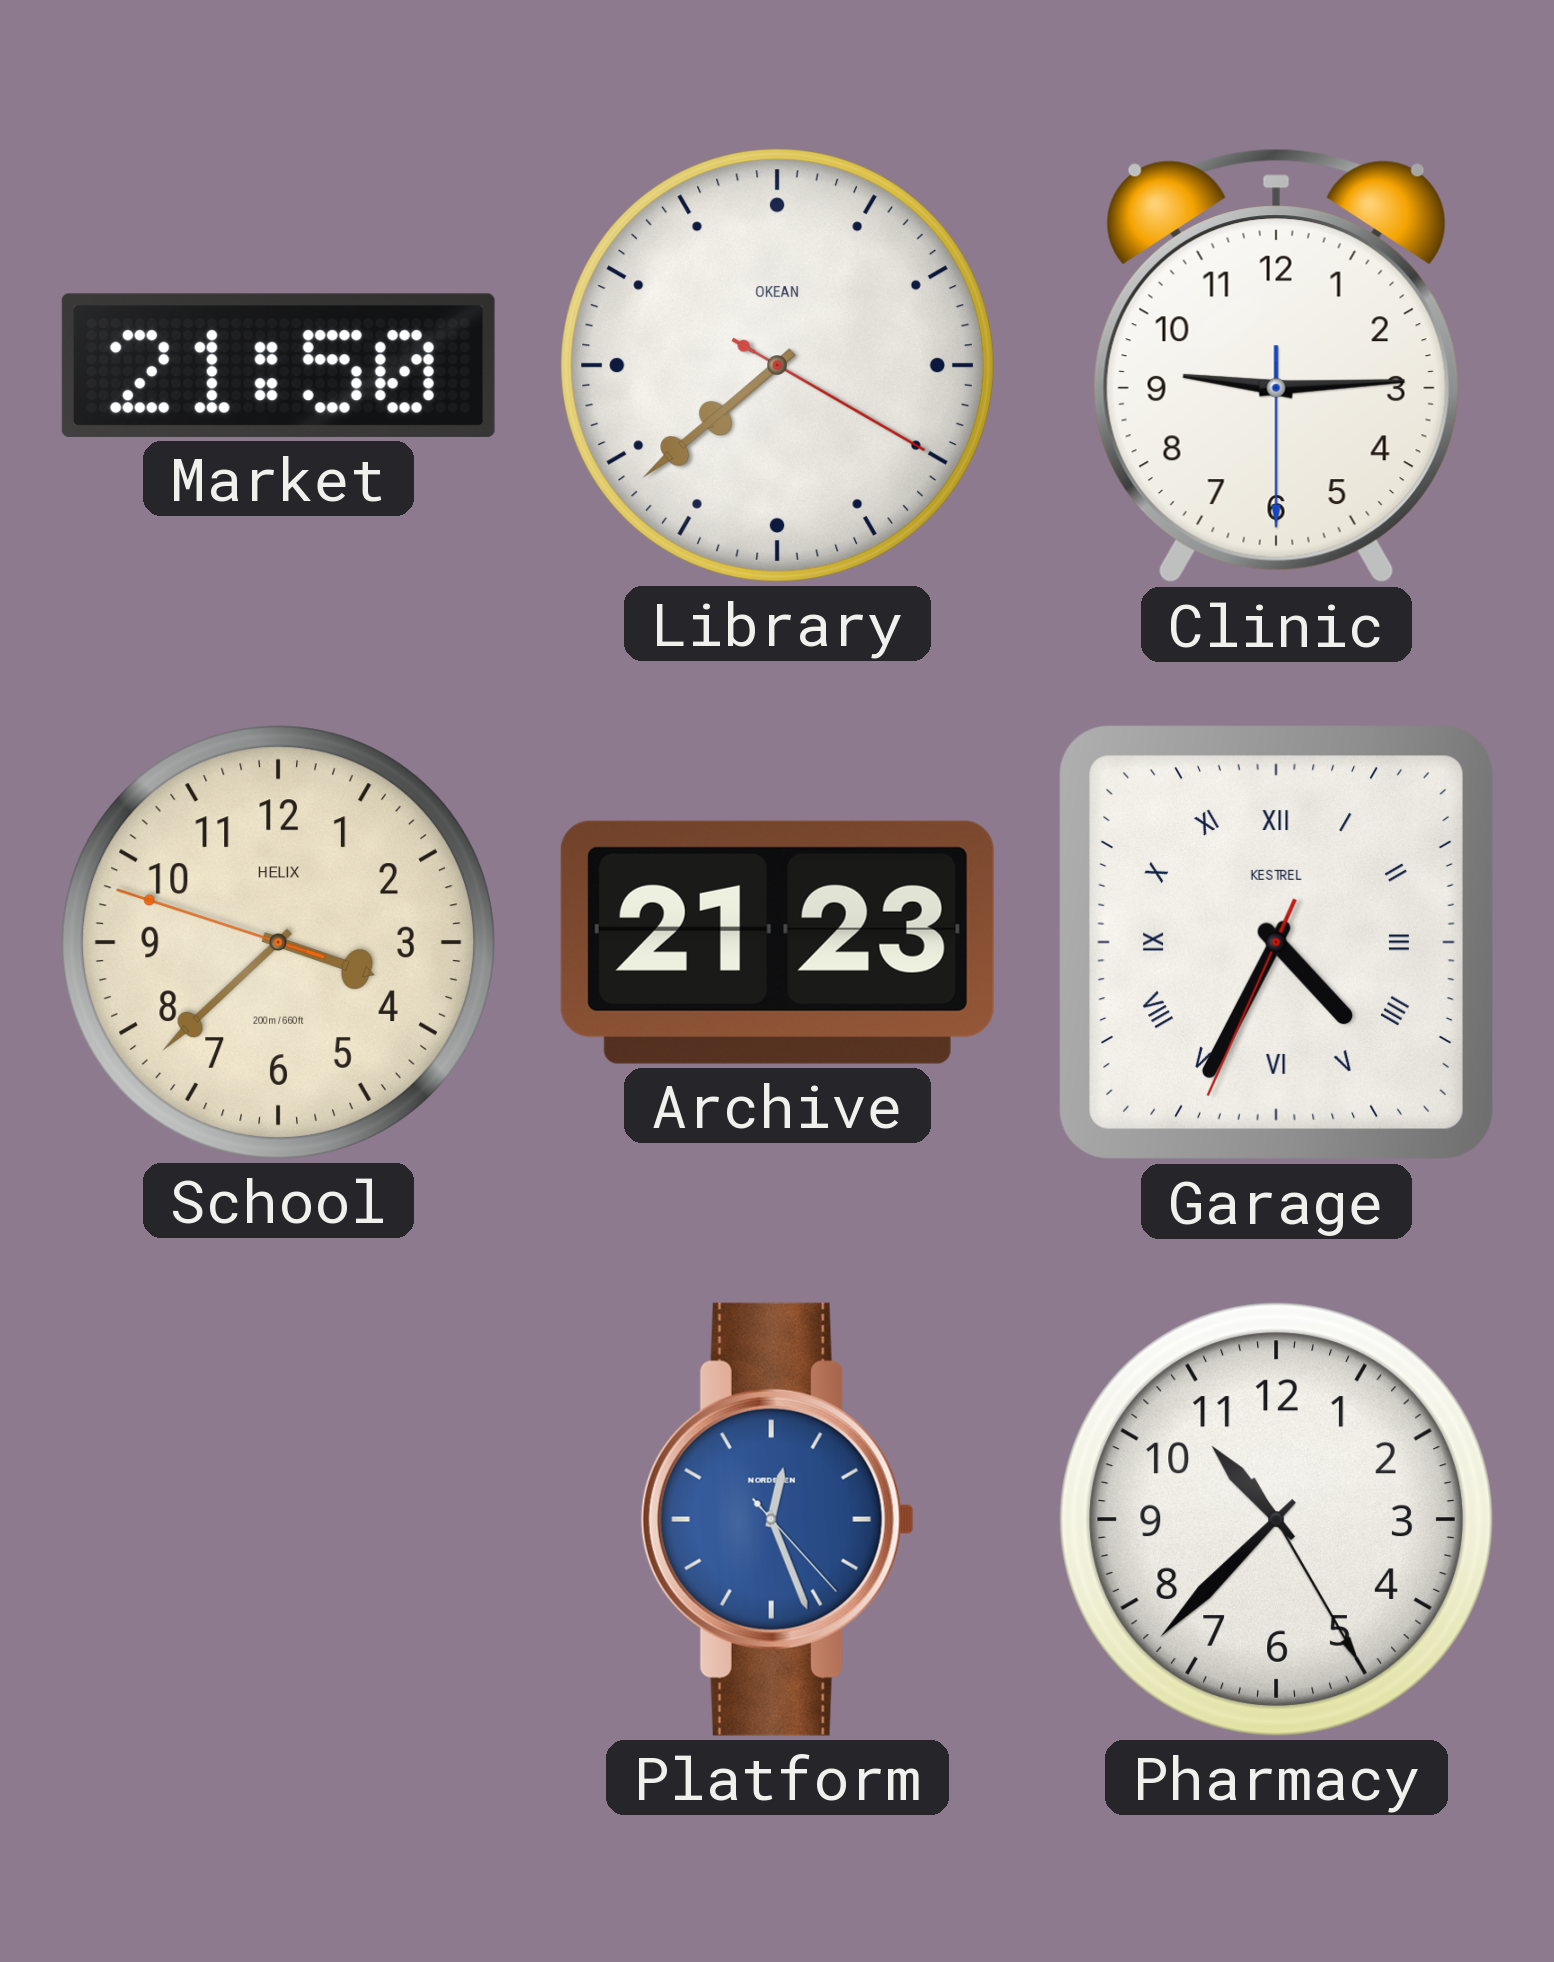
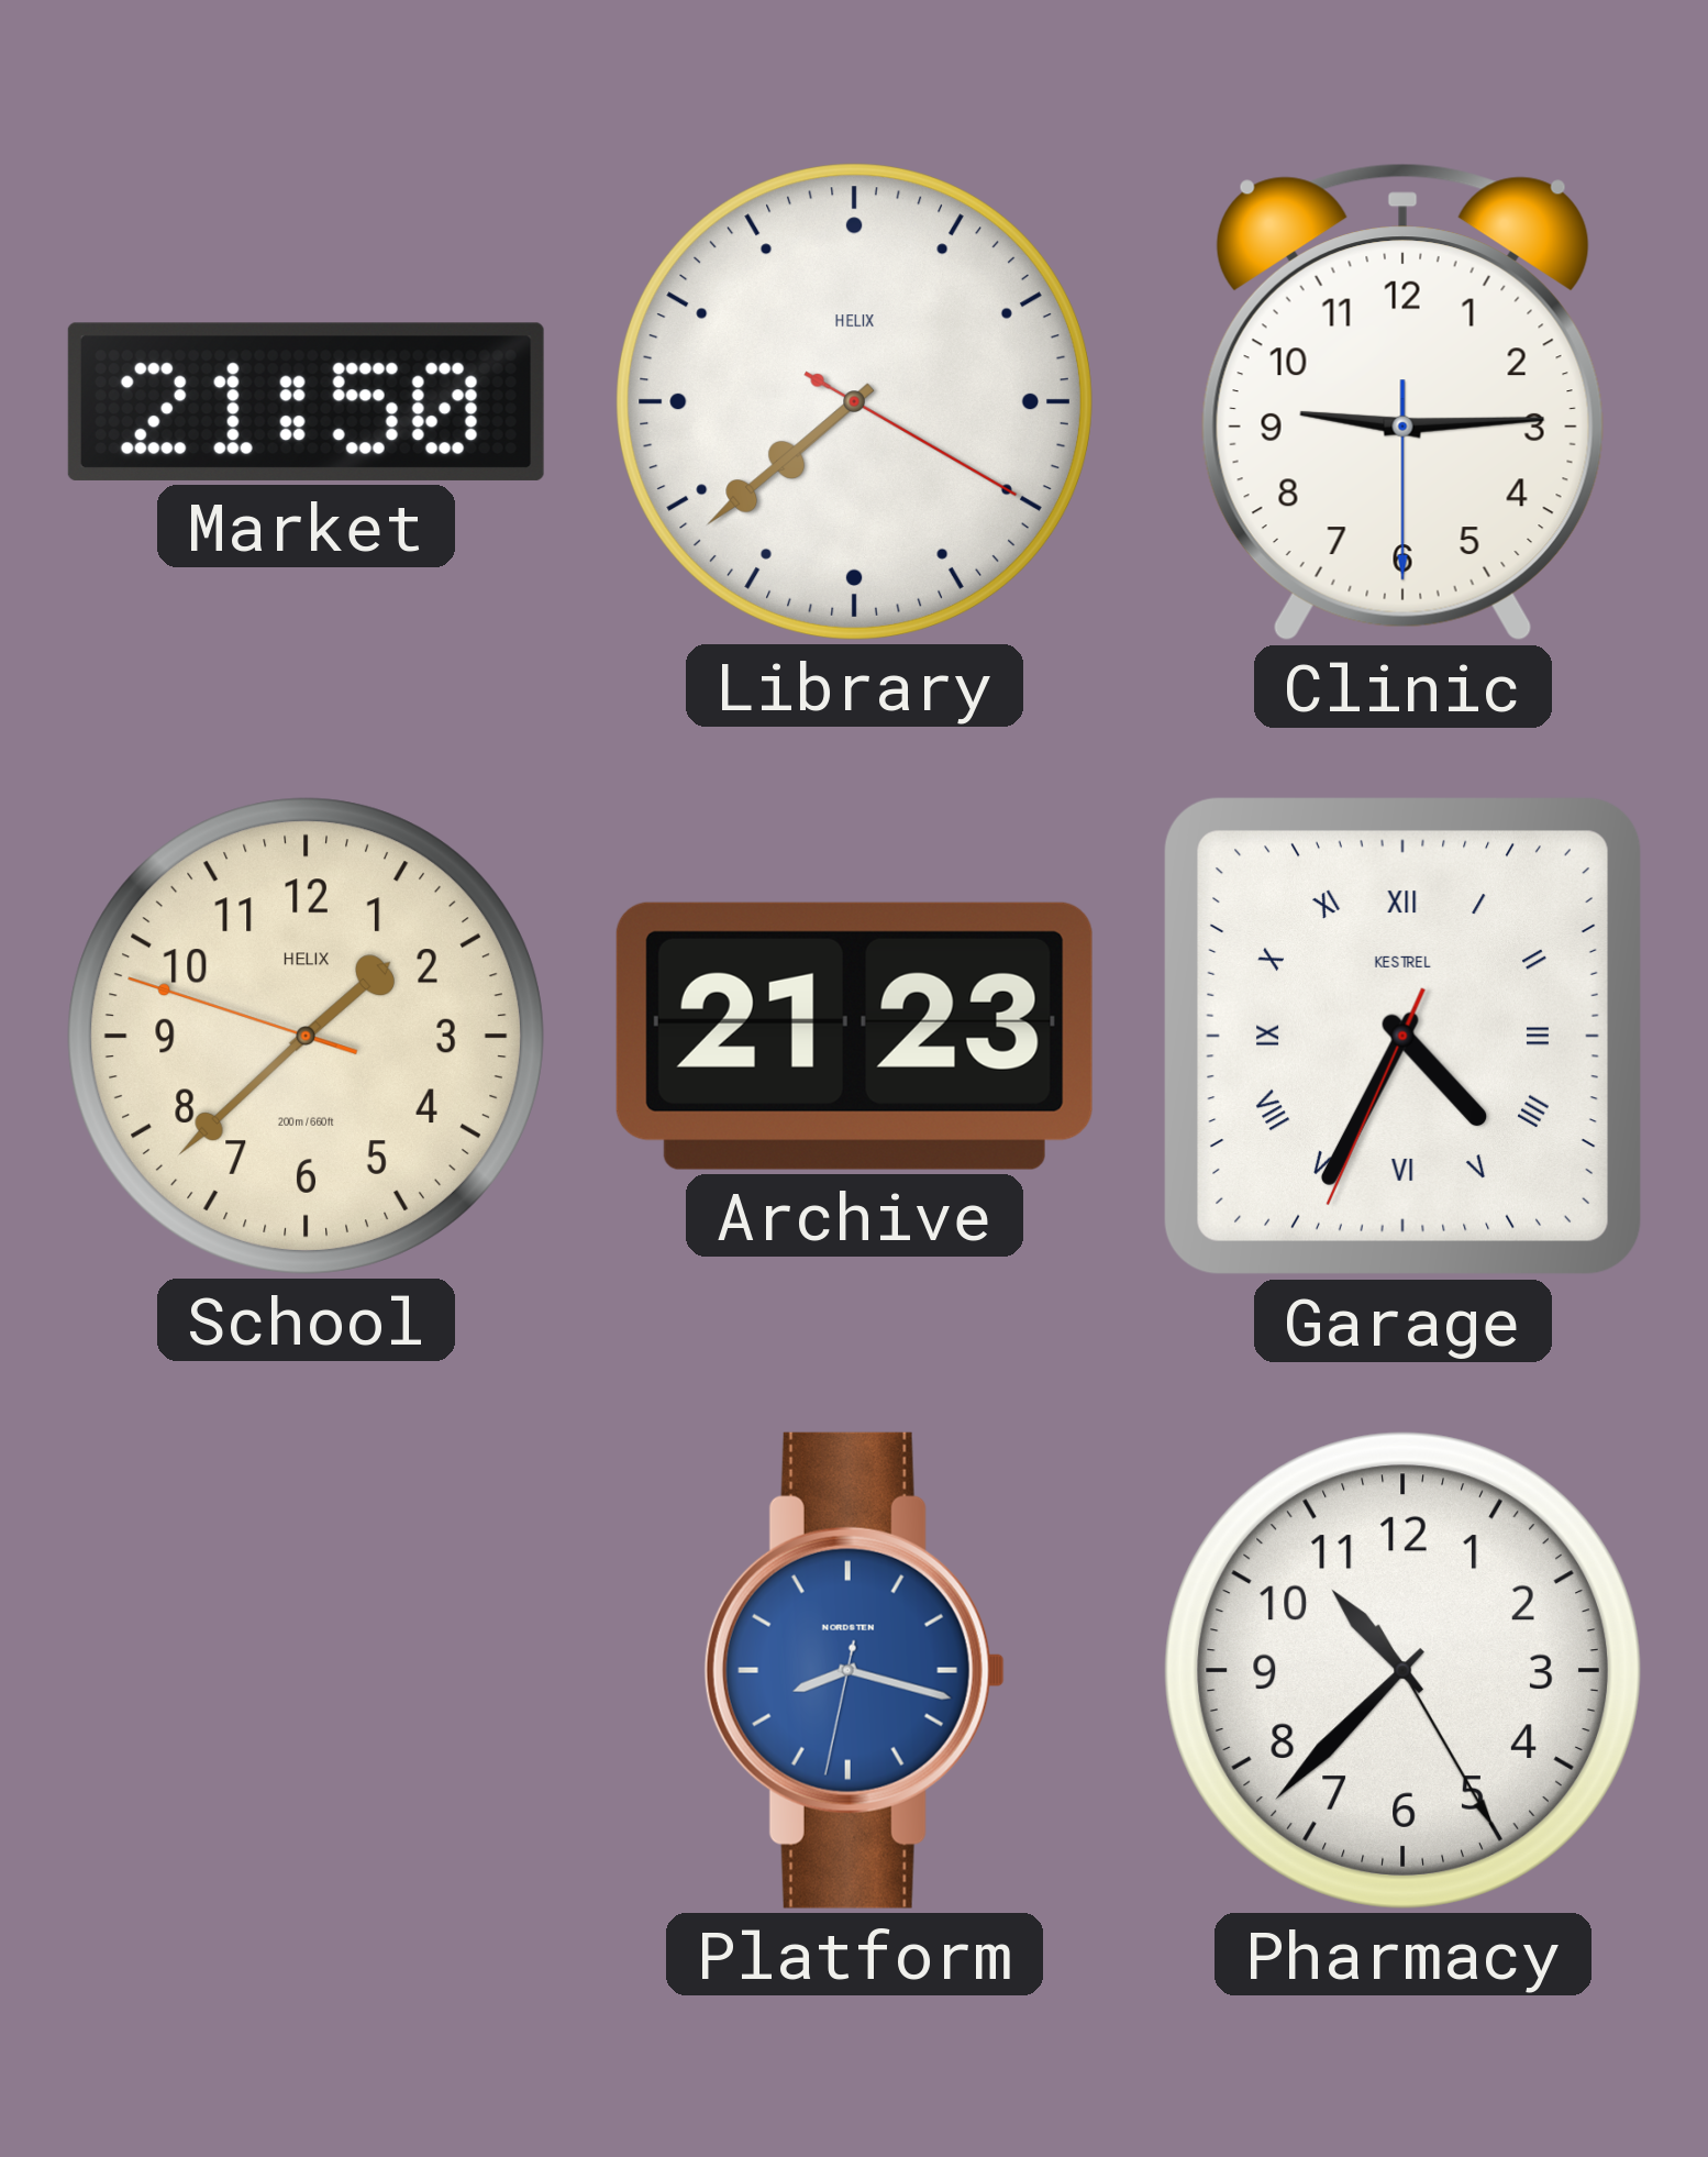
Library brand: OKEAN -> HELIX
School: 3:37 -> 1:37
Platform: 12:26 -> 8:17
